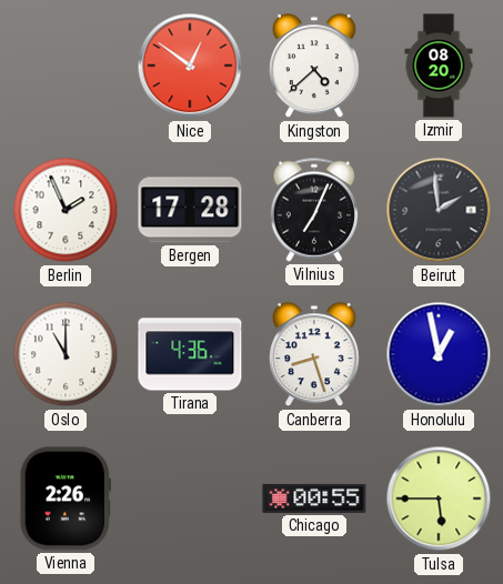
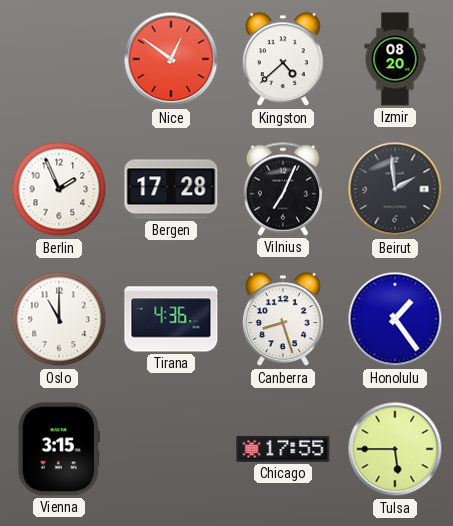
Honolulu: 12:58 -> 1:24
Vienna: 2:26 -> 3:15
Chicago: 00:55 -> 17:55
